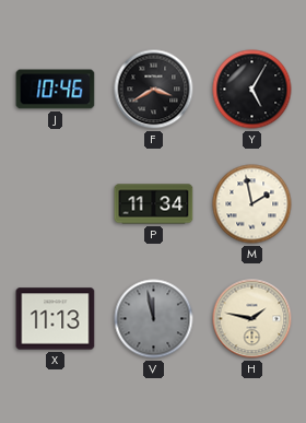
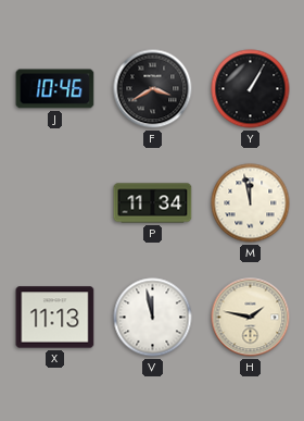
Y: 5:05 -> 1:05
M: 1:58 -> 11:58
V dial: grey -> white
